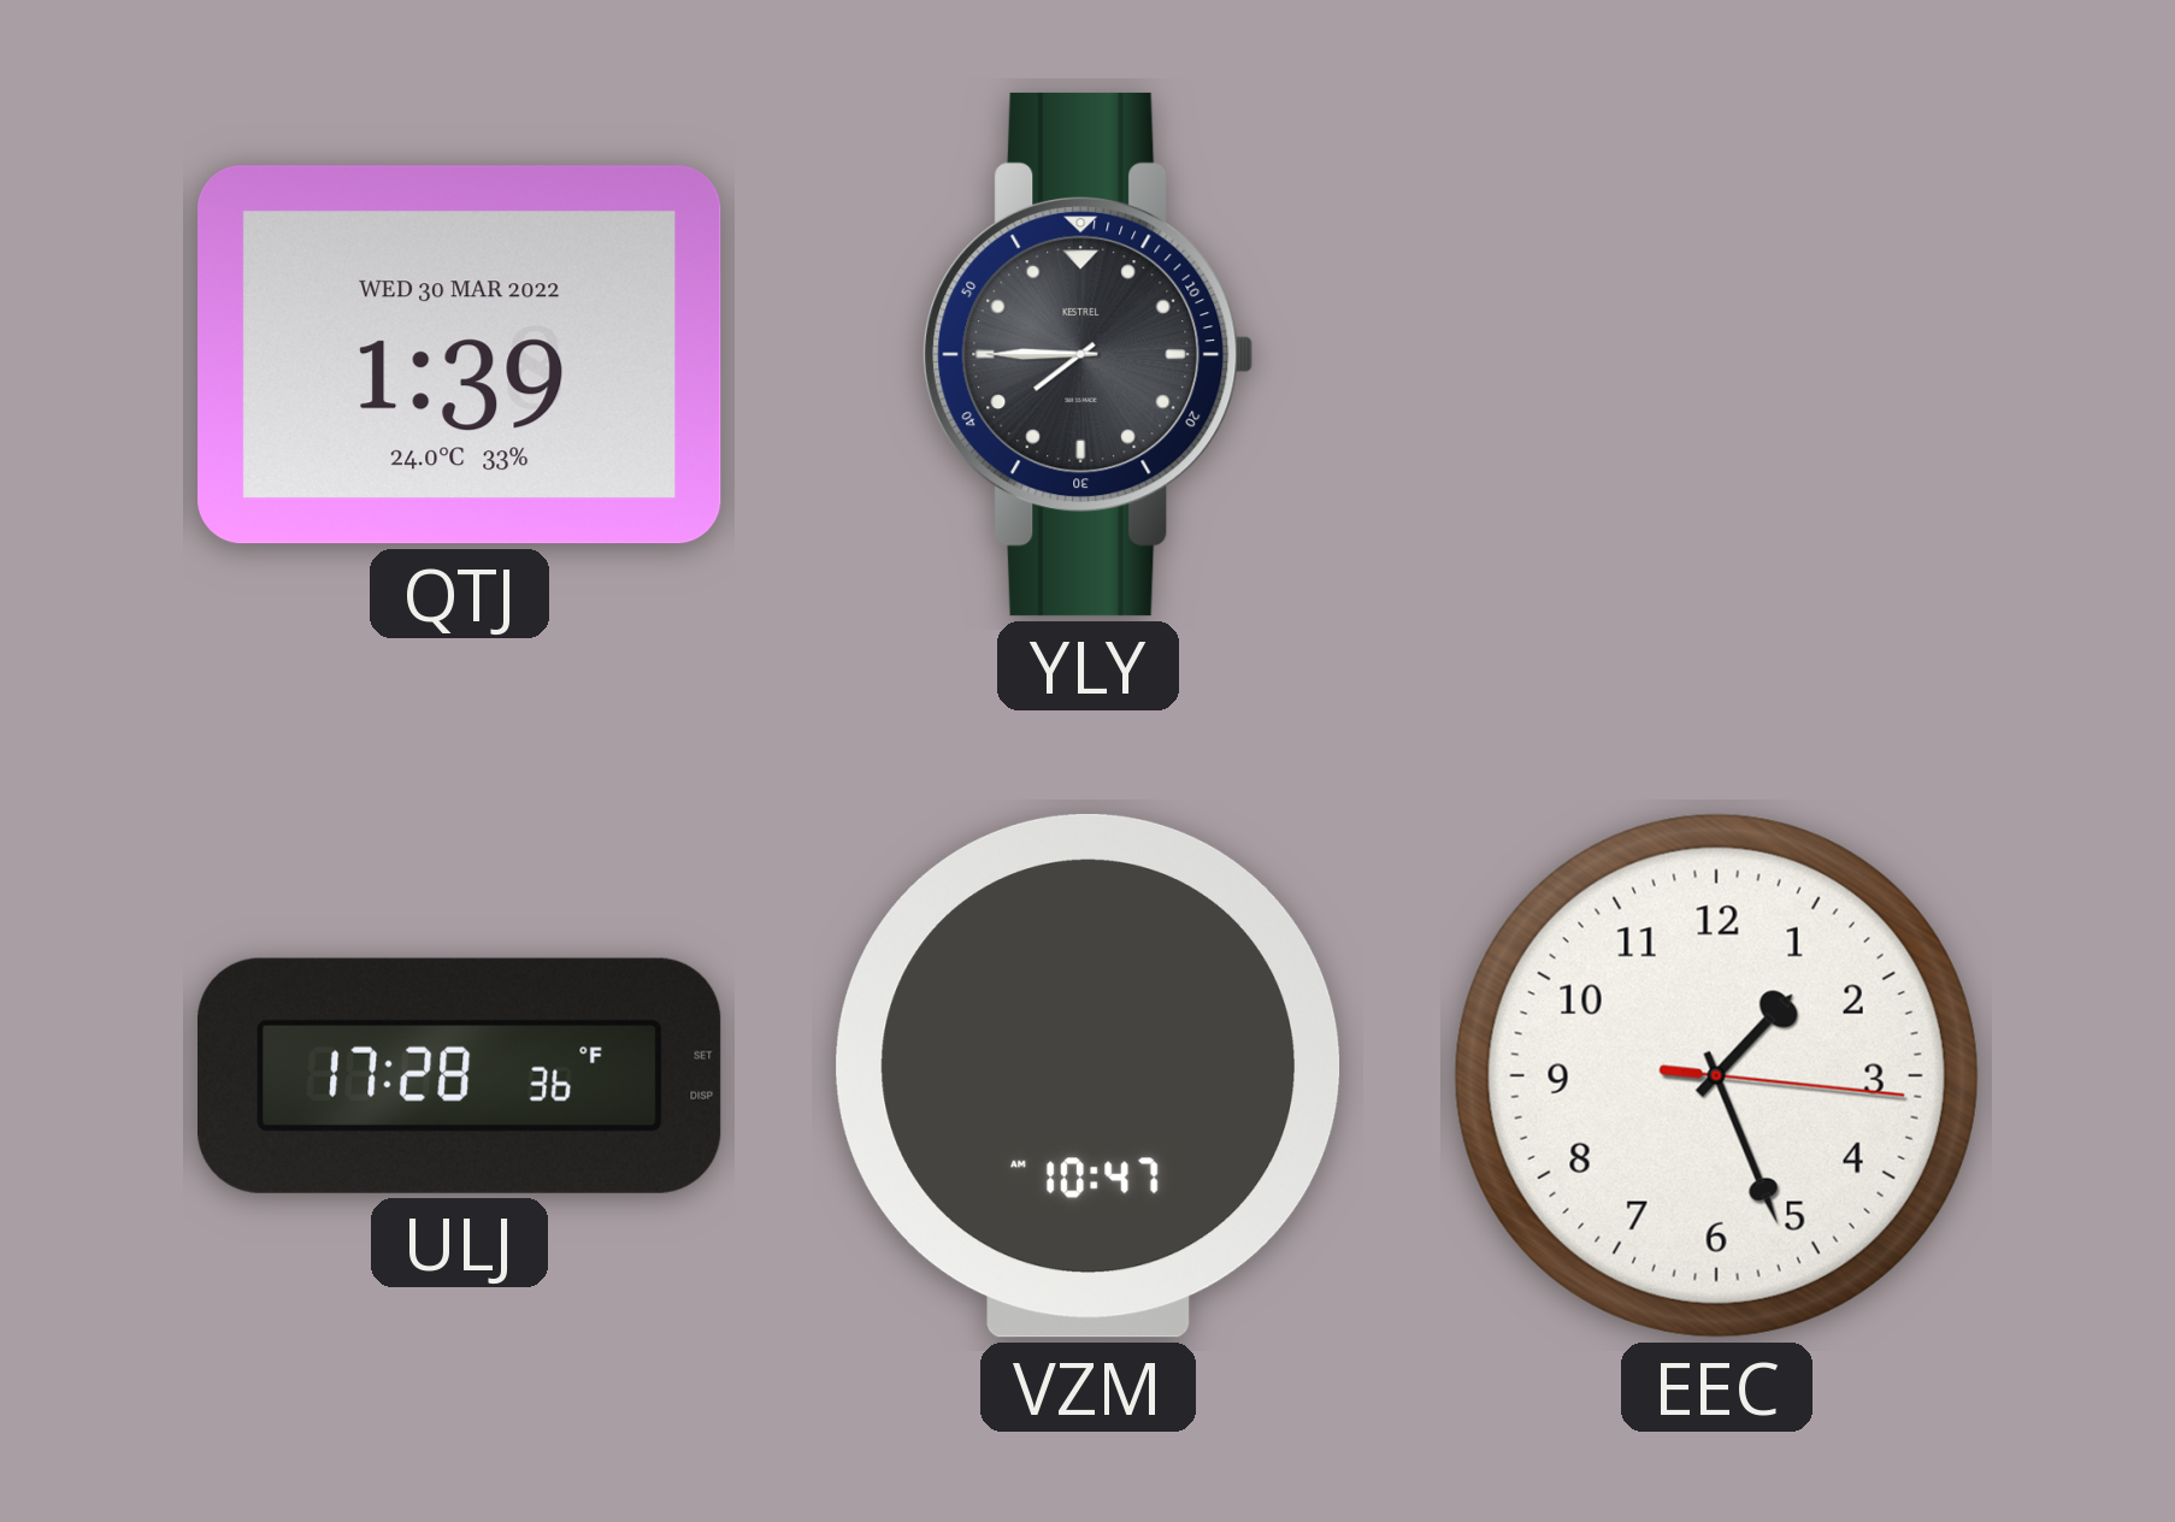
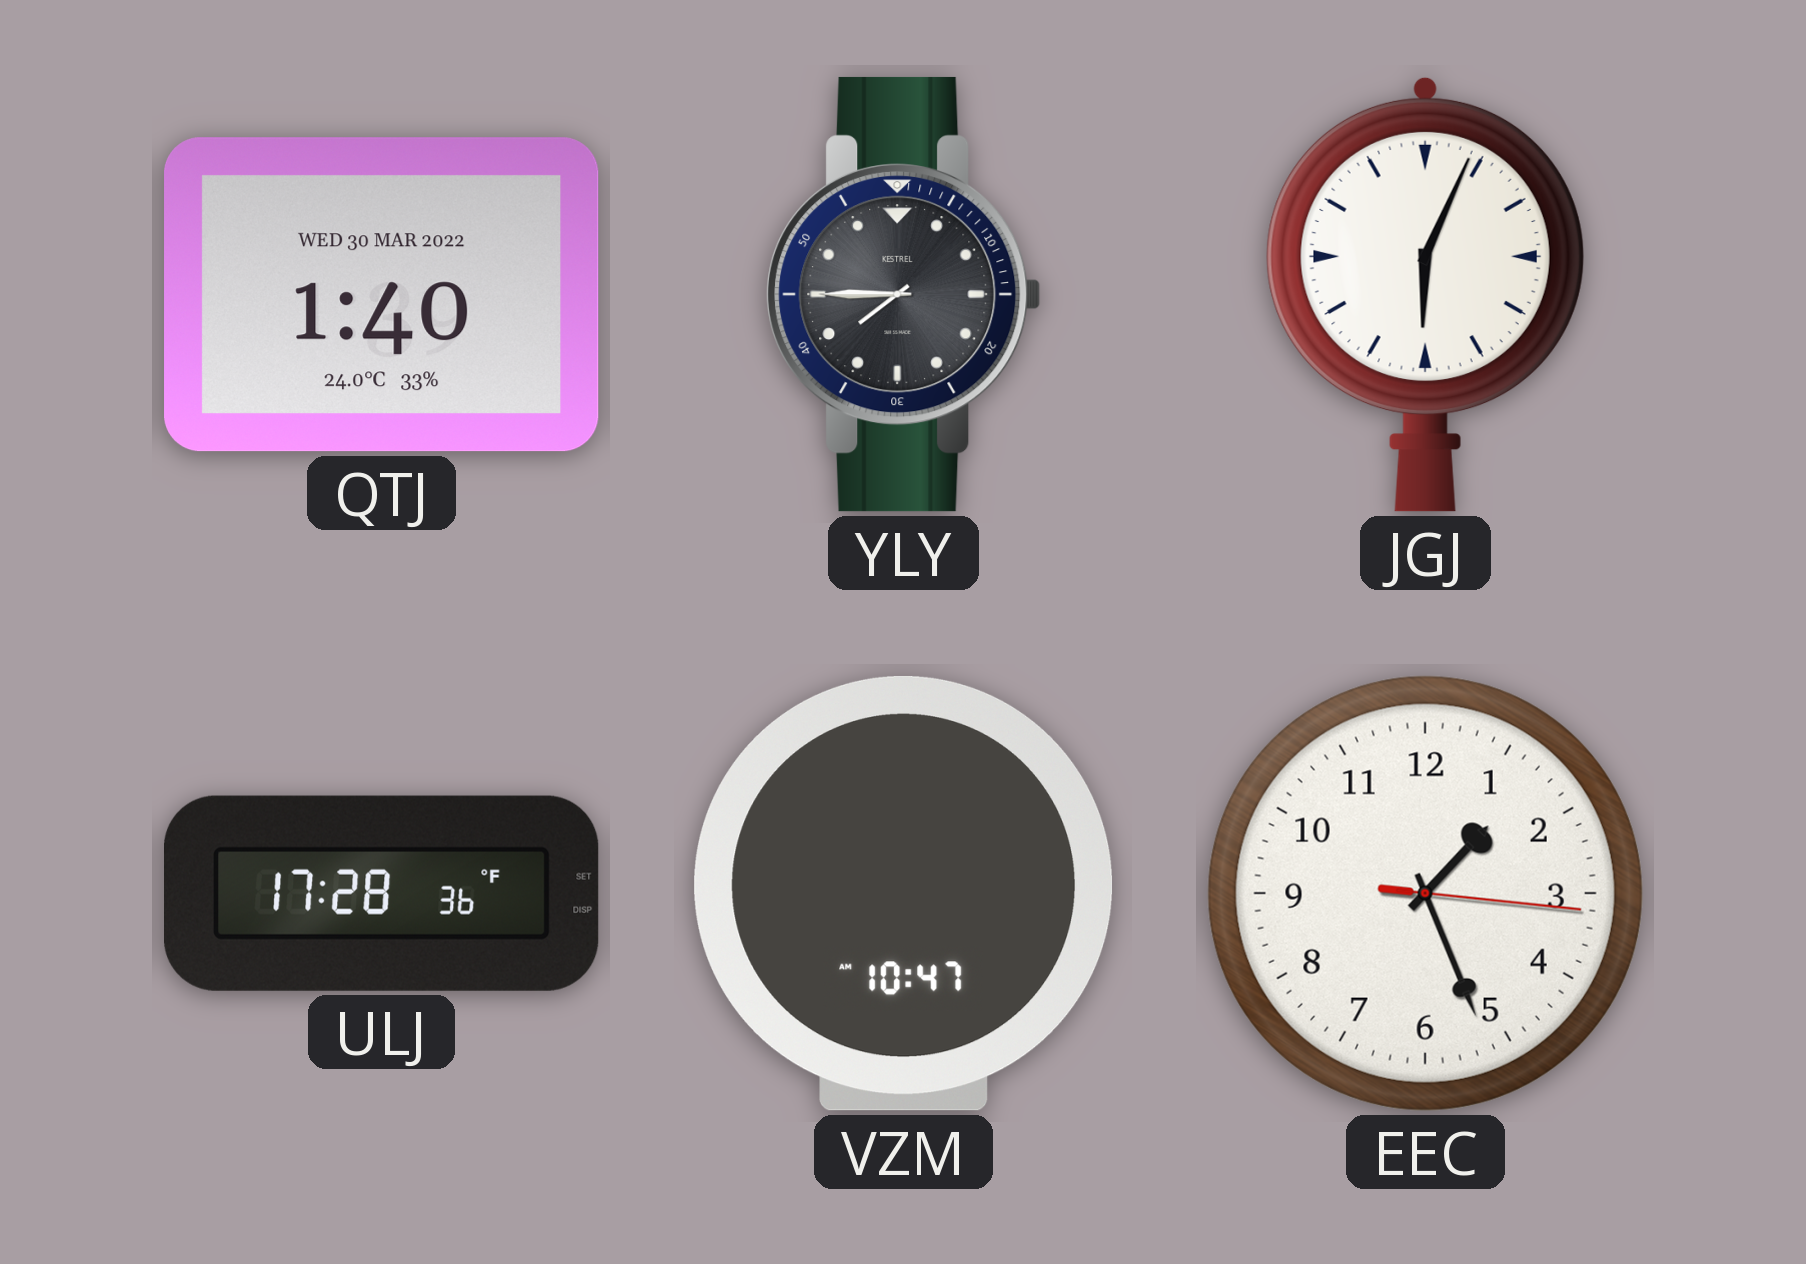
QTJ: 1:39 -> 1:40
JGJ: none -> 6:04
